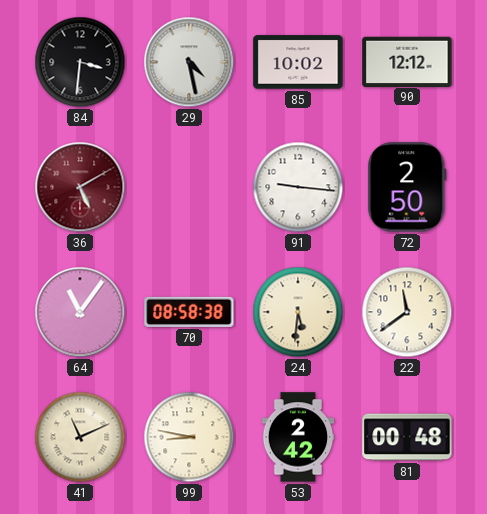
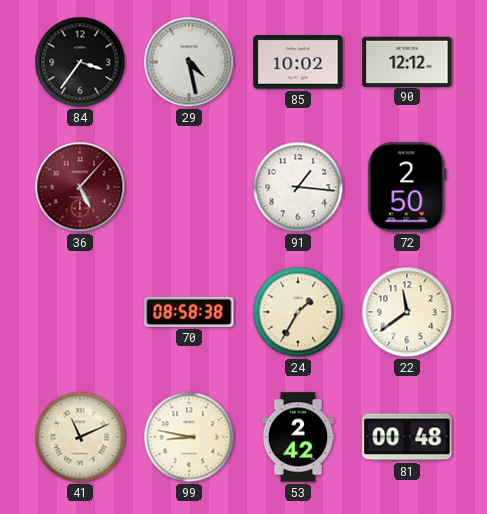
84: 3:31 -> 3:36
36: 5:10 -> 5:07
91: 9:16 -> 1:16
64: 11:06 -> none
24: 5:31 -> 1:35
